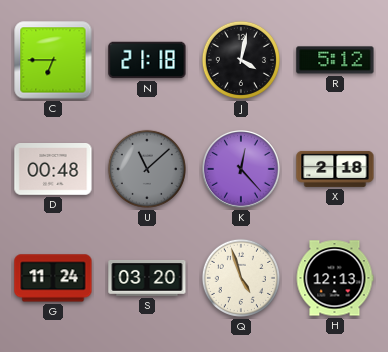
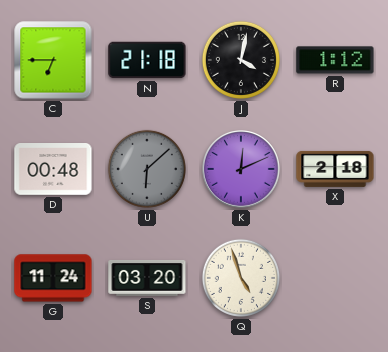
R: 5:12 -> 1:12
U: 11:08 -> 6:08
K: 12:23 -> 12:11
H: 12:13 -> none
